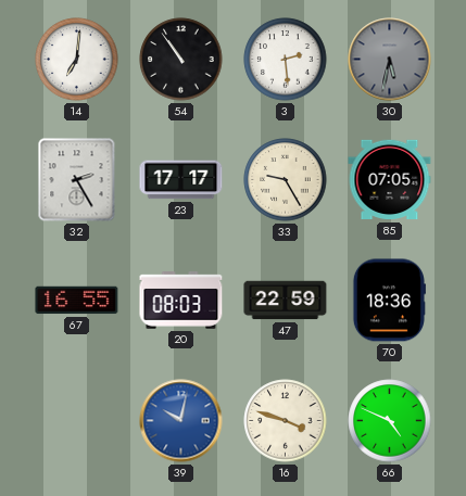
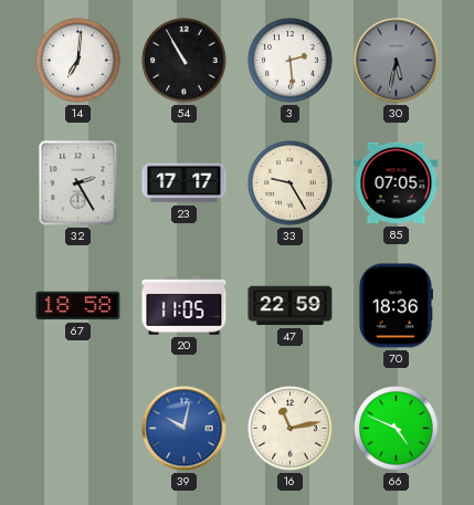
54: 10:54 -> 10:55
67: 16:55 -> 18:58
20: 08:03 -> 11:05
16: 3:48 -> 11:13
